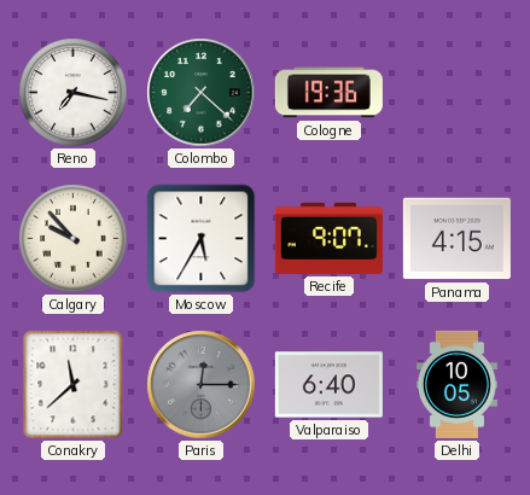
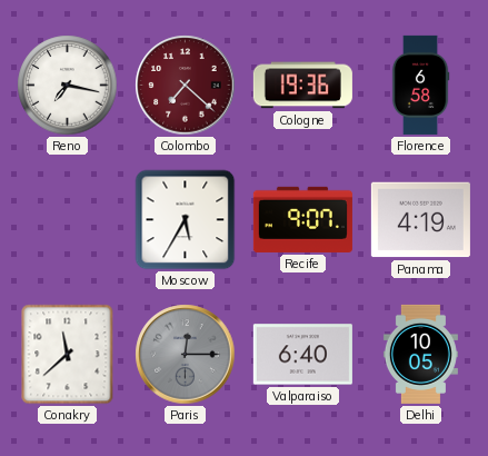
Colombo dial: green -> burgundy
Florence: none -> 6:58
Calgary: 9:53 -> none
Panama: 4:15 -> 4:19
